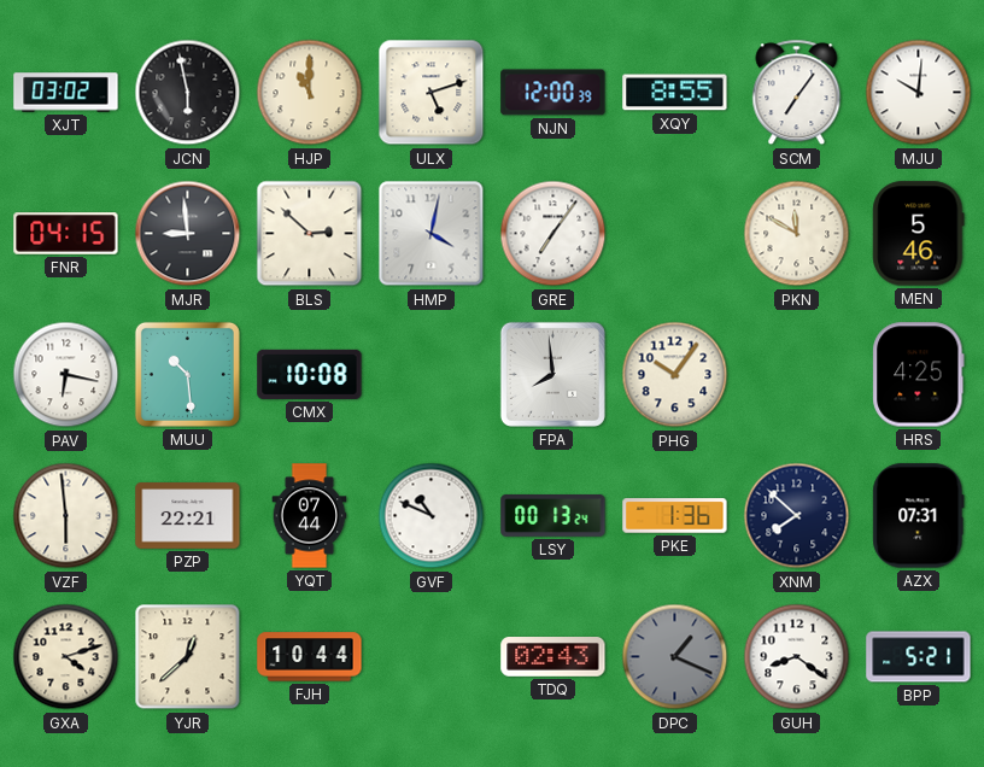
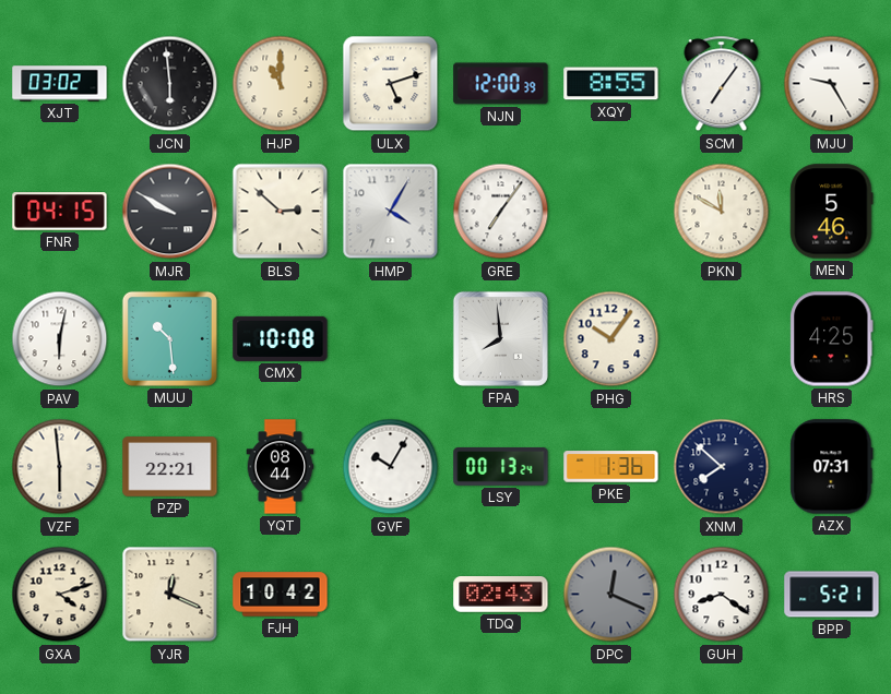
JCN: 5:58 -> 5:59
MJU: 10:01 -> 9:25
MJR: 8:59 -> 9:50
HMP: 4:02 -> 4:05
PAV: 6:17 -> 6:02
YQT: 07:44 -> 08:44
GVF: 10:49 -> 10:05
YJR: 12:38 -> 12:19
FJH: 10:44 -> 10:42
DPC: 1:19 -> 12:19
